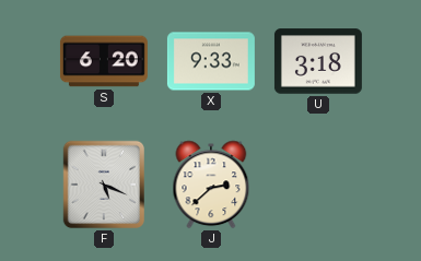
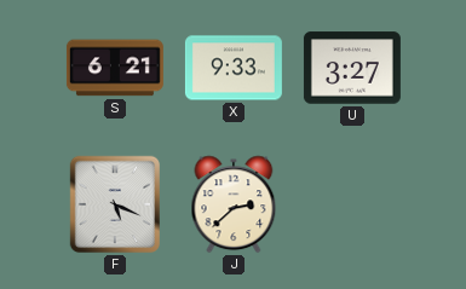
S: 6:20 -> 6:21
U: 3:18 -> 3:27
